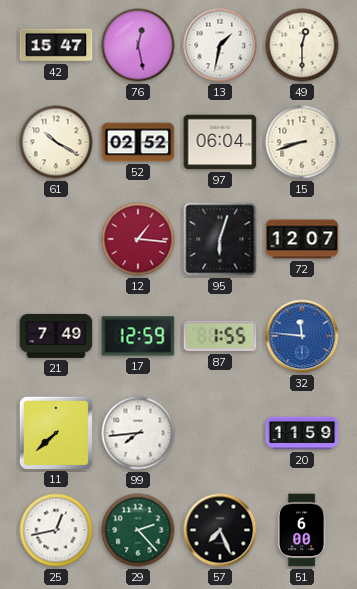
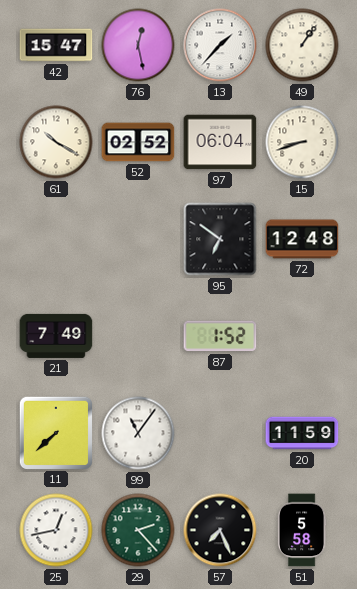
13: 1:32 -> 1:37
49: 12:30 -> 1:06
12: 1:16 -> none
95: 6:03 -> 6:51
72: 12:07 -> 12:48
17: 12:59 -> none
87: 1:55 -> 1:52
32: 11:46 -> none
99: 7:44 -> 11:06
51: 6:00 -> 5:58
